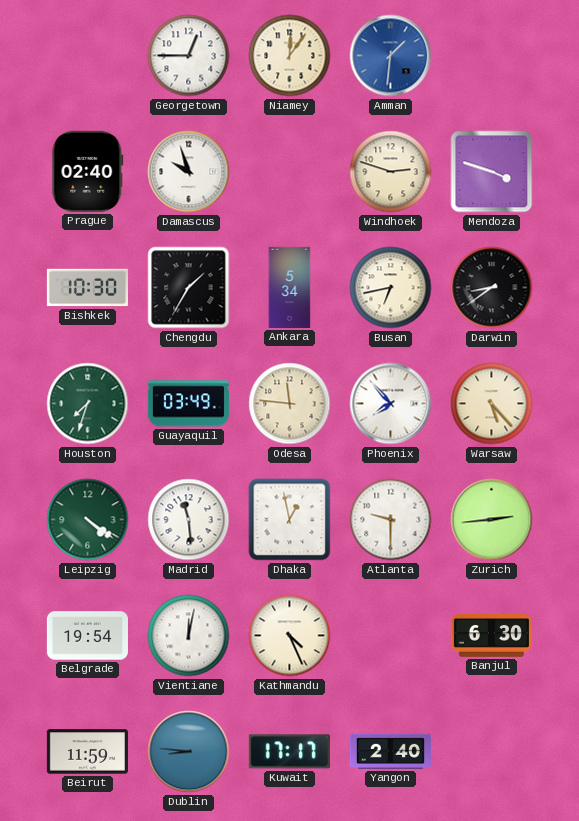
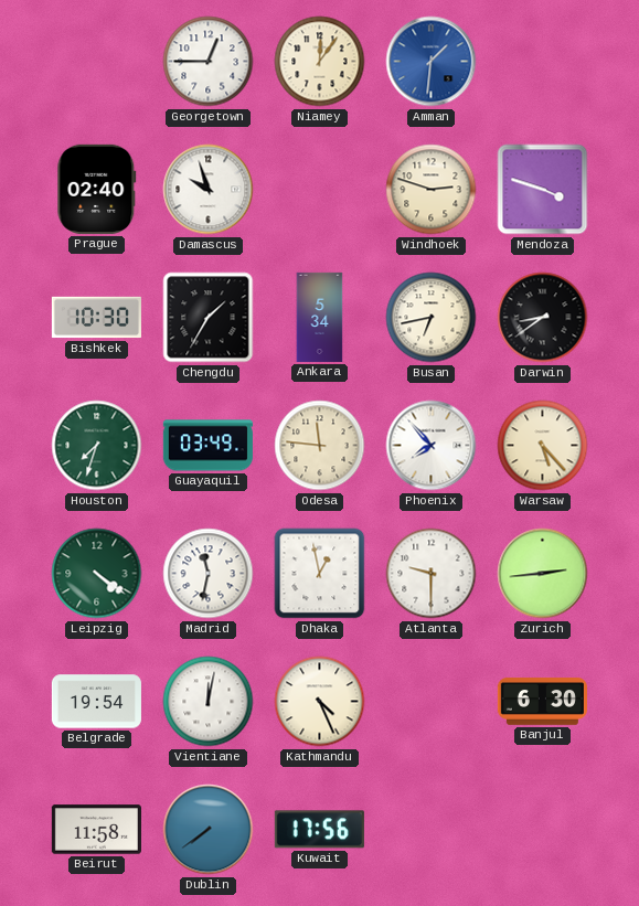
Madrid: 11:29 -> 11:32
Beirut: 11:59 -> 11:58
Dublin: 8:46 -> 7:39
Kuwait: 17:17 -> 17:56
Yangon: 2:40 -> none
